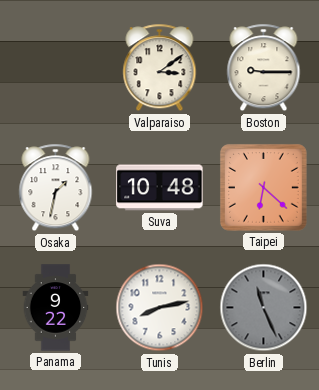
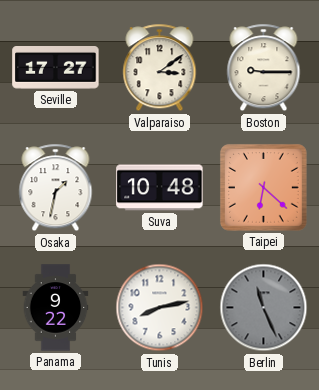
Seville: none -> 17:27
